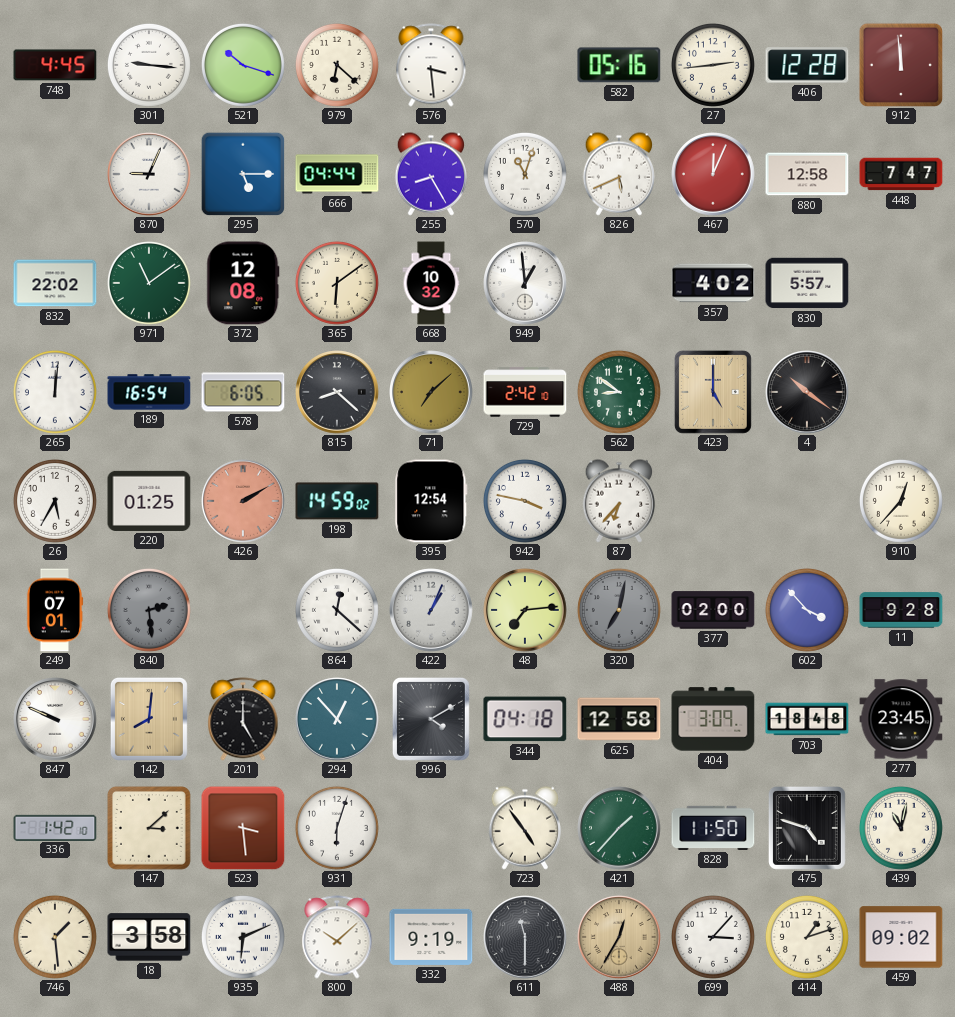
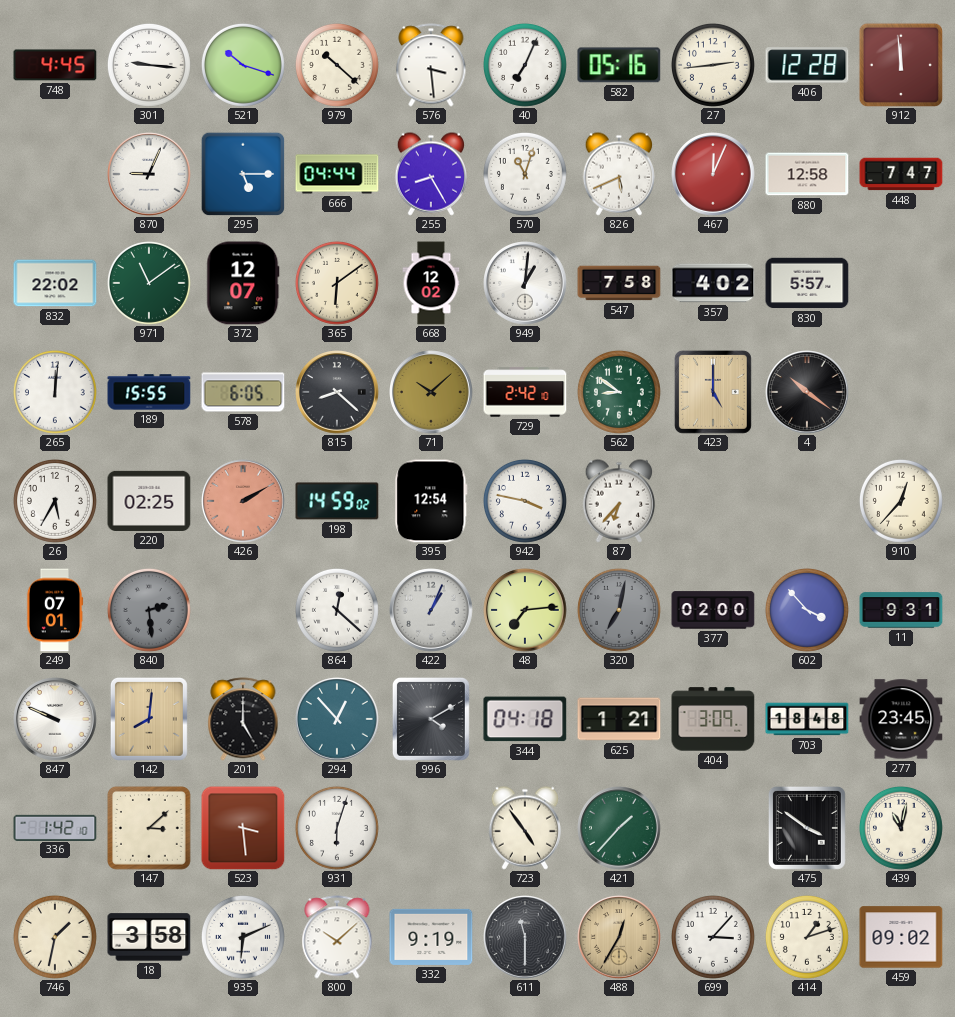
979: 6:22 -> 10:22
40: none -> 7:04
372: 12:08 -> 12:07
668: 10:32 -> 12:02
949: 12:59 -> 1:01
547: none -> 7:58
189: 16:54 -> 15:55
71: 7:08 -> 10:08
220: 01:25 -> 02:25
11: 9:28 -> 9:31
625: 12:58 -> 1:21
828: 11:50 -> none
475: 4:48 -> 3:51
746: 1:29 -> 1:32
